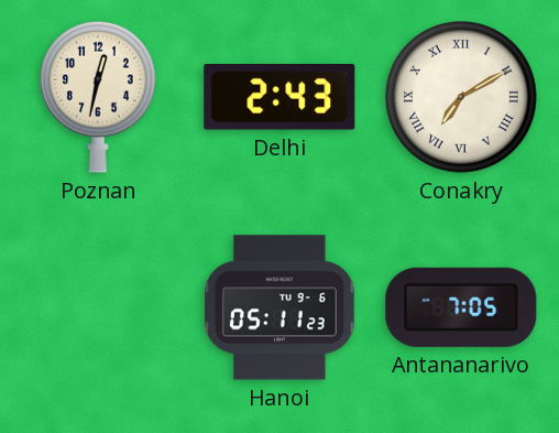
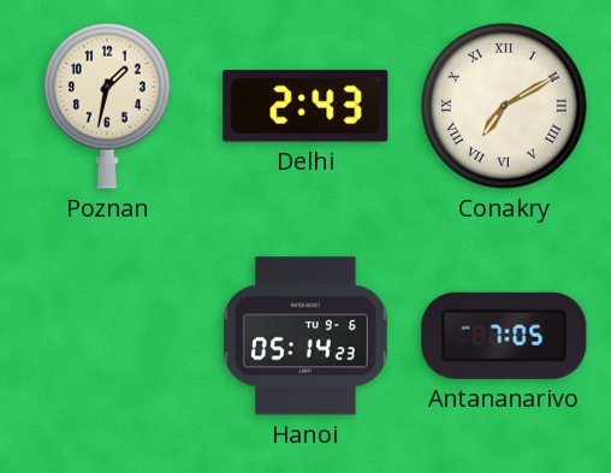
Poznan: 12:32 -> 1:32
Hanoi: 05:11 -> 05:14
